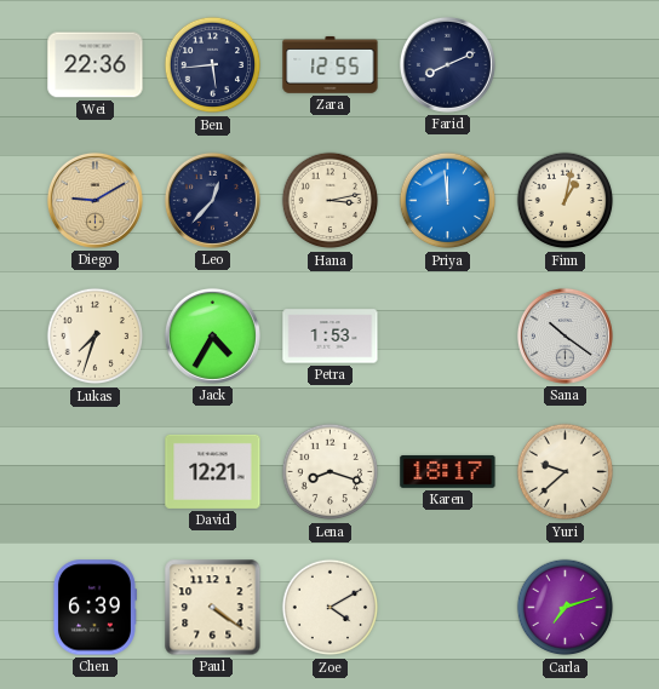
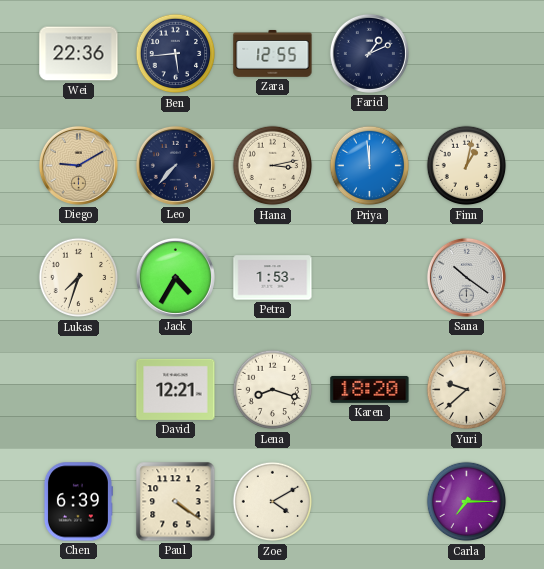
Farid: 8:11 -> 1:11
Leo: 12:37 -> 7:37
Karen: 18:17 -> 18:20
Carla: 7:12 -> 7:15
